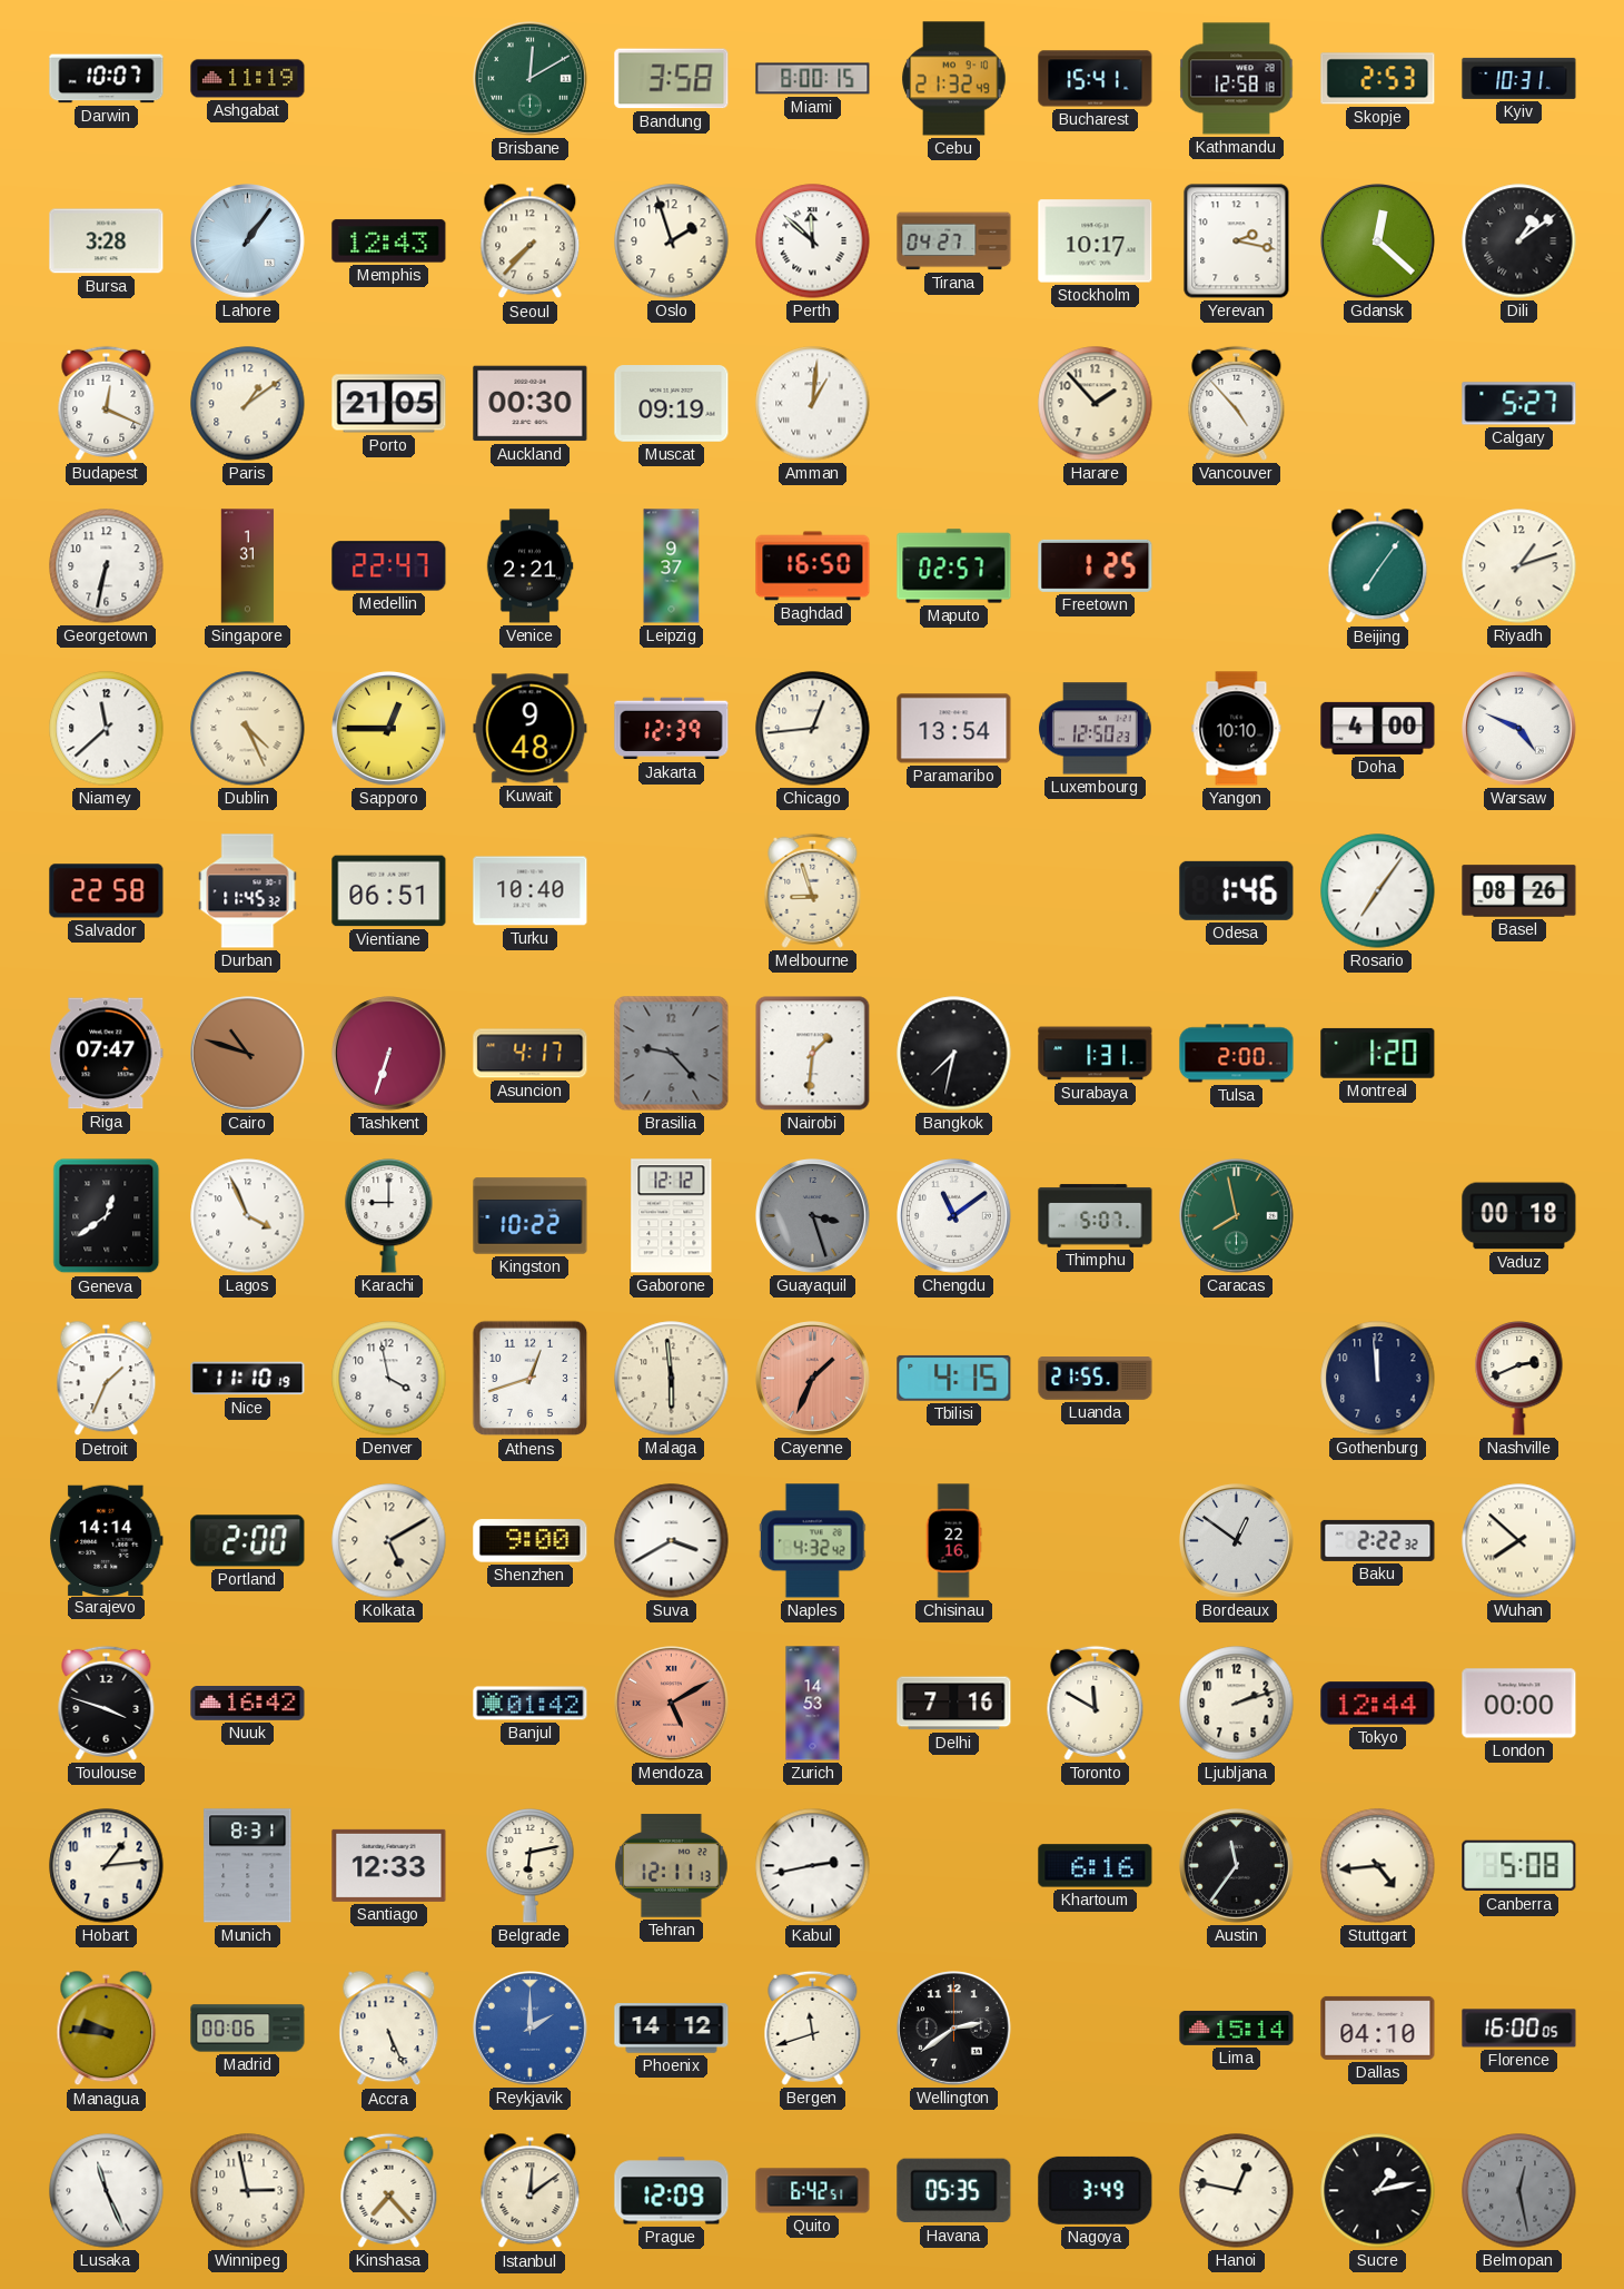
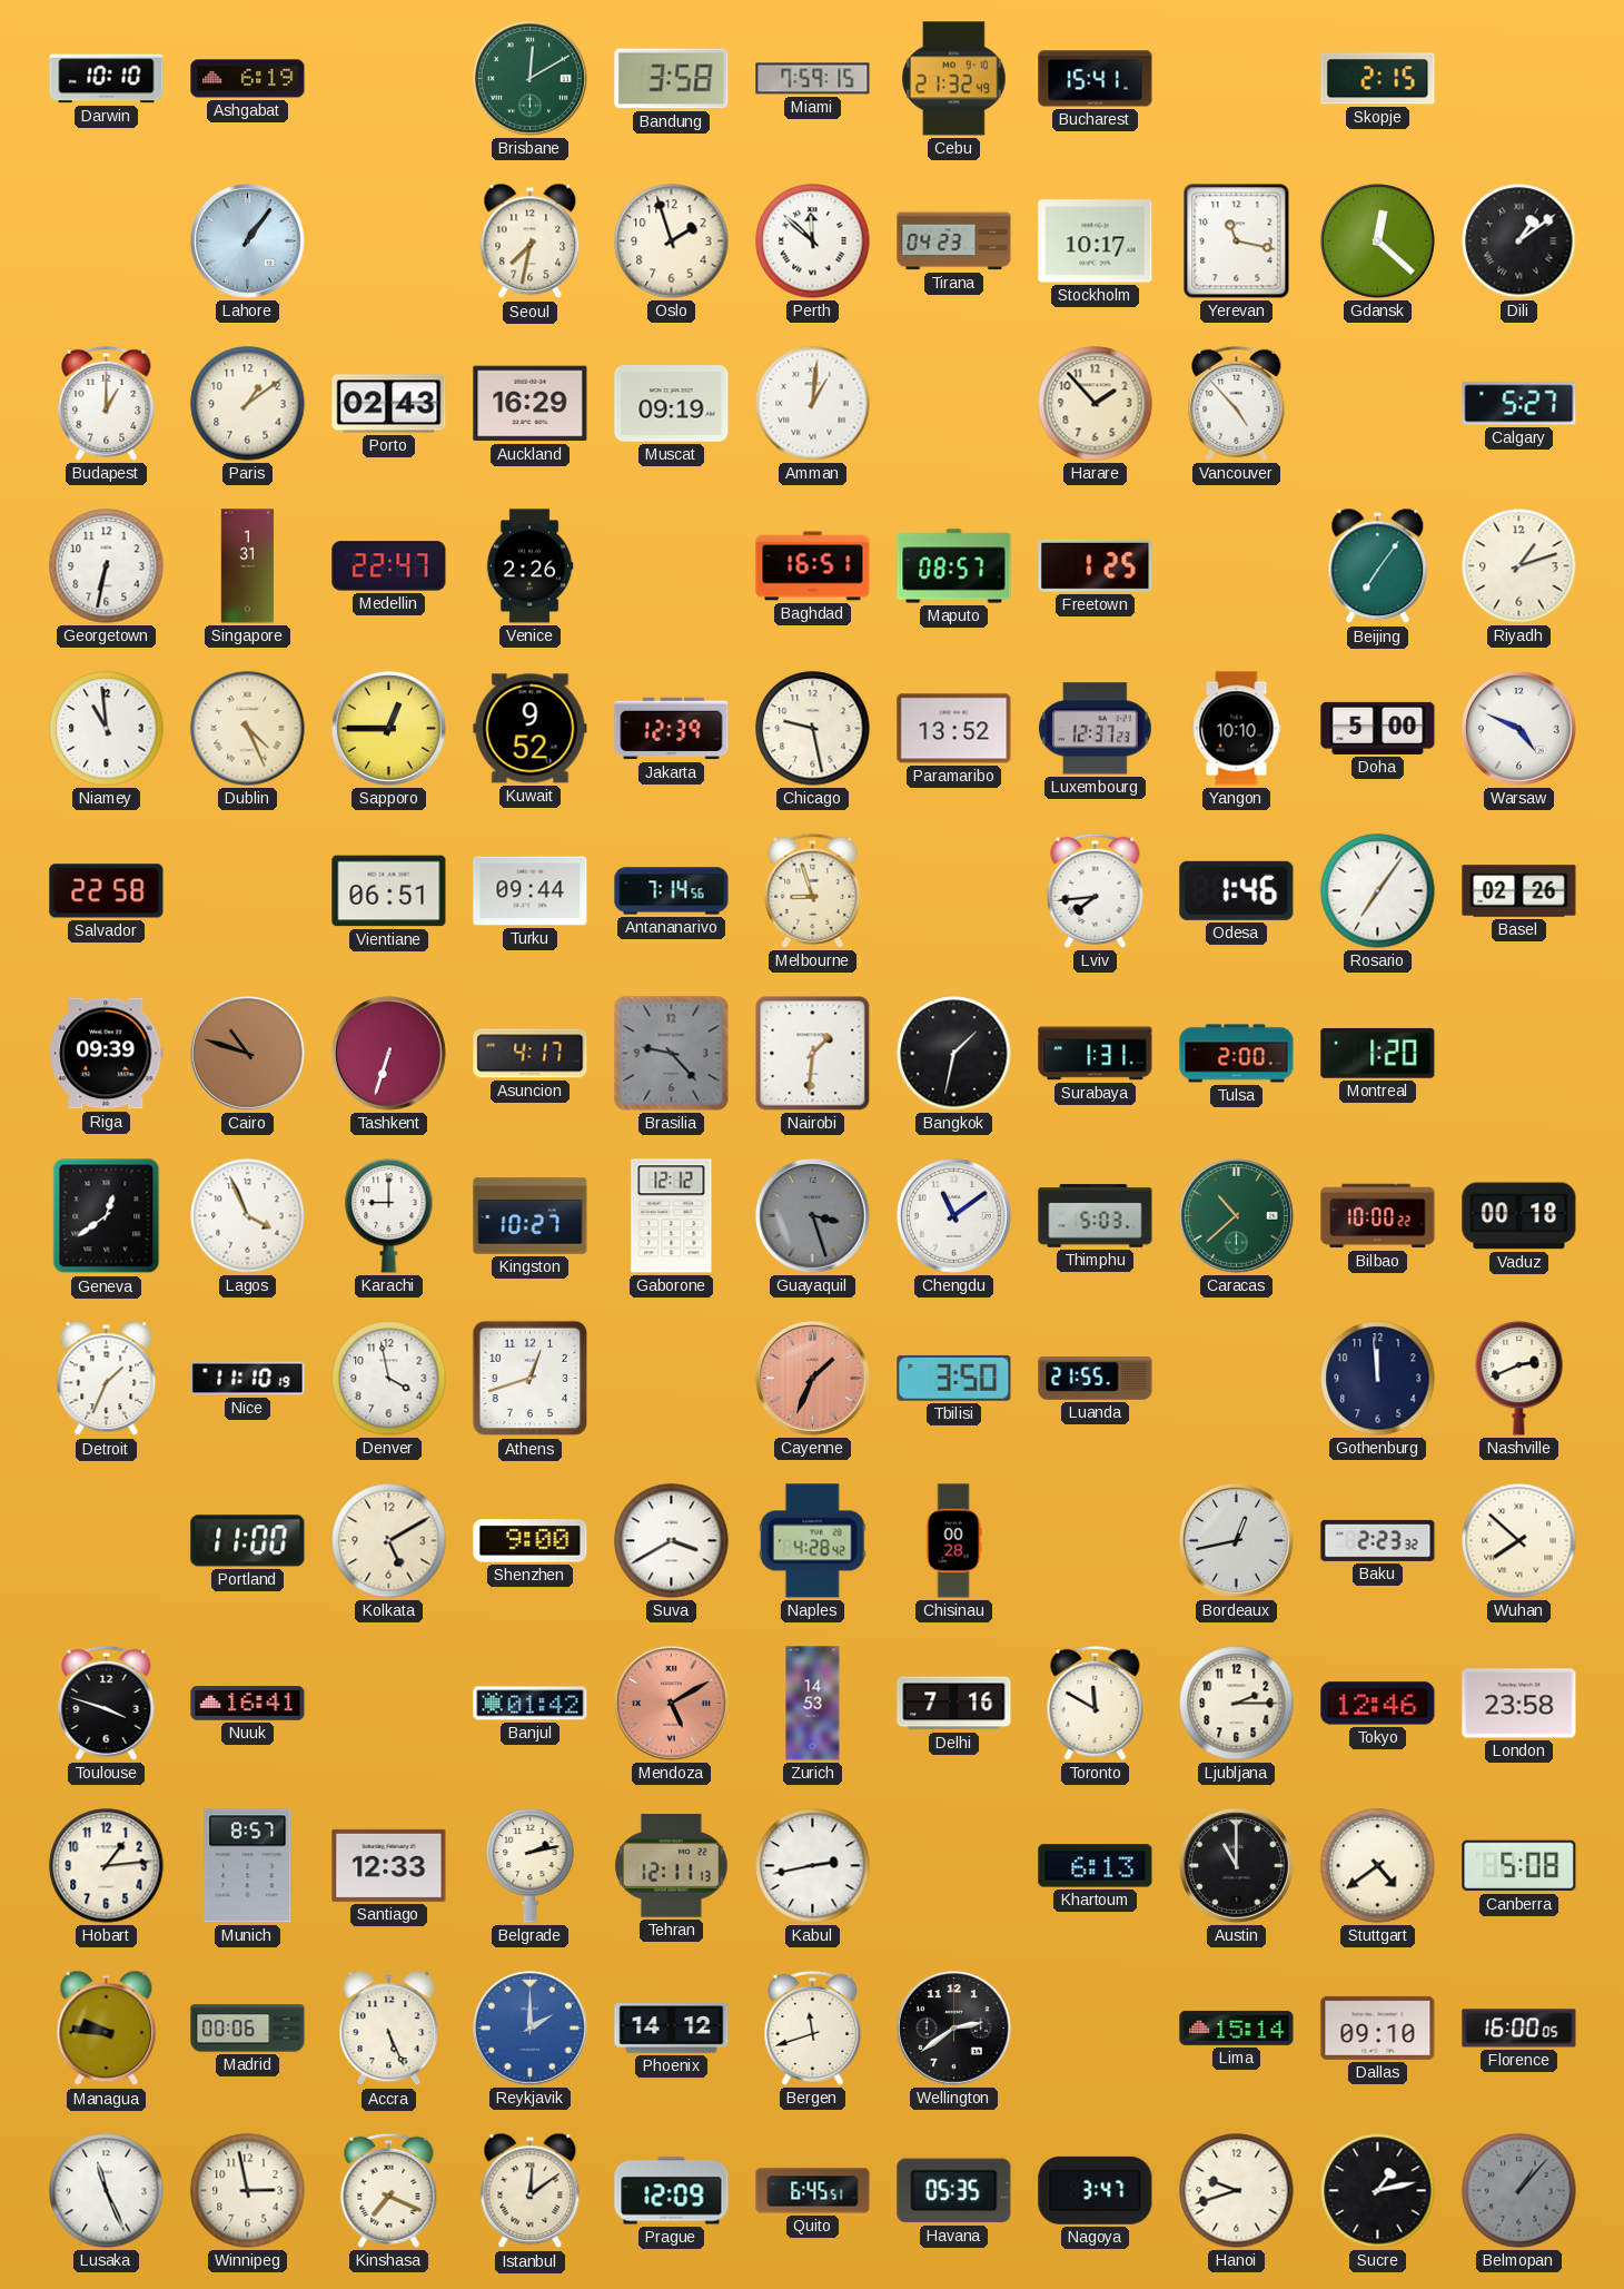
Darwin: 10:07 -> 10:10
Ashgabat: 11:19 -> 6:19
Miami: 8:00 -> 7:59
Kathmandu: 12:58 -> none
Skopje: 2:53 -> 2:15
Kyiv: 10:31 -> none
Bursa: 3:28 -> none
Memphis: 12:43 -> none
Seoul: 7:37 -> 7:32
Tirana: 04:27 -> 04:23
Yerevan: 2:17 -> 11:17
Budapest: 12:19 -> 1:00
Porto: 21:05 -> 02:43
Auckland: 00:30 -> 16:29
Venice: 2:21 -> 2:26
Leipzig: 9:37 -> none
Baghdad: 16:50 -> 16:51
Maputo: 02:57 -> 08:57
Niamey: 11:38 -> 10:59
Kuwait: 9:48 -> 9:52
Chicago: 12:44 -> 9:28
Paramaribo: 13:54 -> 13:52
Luxembourg: 12:50 -> 12:37
Doha: 4:00 -> 5:00
Durban: 11:45 -> none
Turku: 10:40 -> 09:44
Antananarivo: none -> 7:14
Lviv: none -> 7:44
Basel: 08:26 -> 02:26
Riga: 07:47 -> 09:39
Bangkok: 7:32 -> 1:32
Kingston: 10:22 -> 10:27
Thimphu: 5:07 -> 5:03
Caracas: 7:58 -> 10:38
Bilbao: none -> 10:00
Malaga: 5:59 -> none
Tbilisi: 4:15 -> 3:50
Sarajevo: 14:14 -> none
Portland: 2:00 -> 11:00
Naples: 4:32 -> 4:28
Chisinau: 22:16 -> 00:28
Bordeaux: 12:51 -> 12:43
Baku: 2:22 -> 2:23
Nuuk: 16:42 -> 16:41
Ljubljana: 2:12 -> 2:15
Tokyo: 12:44 -> 12:46
London: 00:00 -> 23:58
Munich: 8:31 -> 8:57
Belgrade: 6:13 -> 2:13
Khartoum: 6:16 -> 6:13
Austin: 11:36 -> 11:00
Stuttgart: 4:44 -> 4:39
Dallas: 04:10 -> 09:10
Kinshasa: 7:23 -> 7:19
Quito: 6:42 -> 6:45
Nagoya: 3:49 -> 3:47
Hanoi: 12:47 -> 9:42
Belmopan: 12:28 -> 1:07
